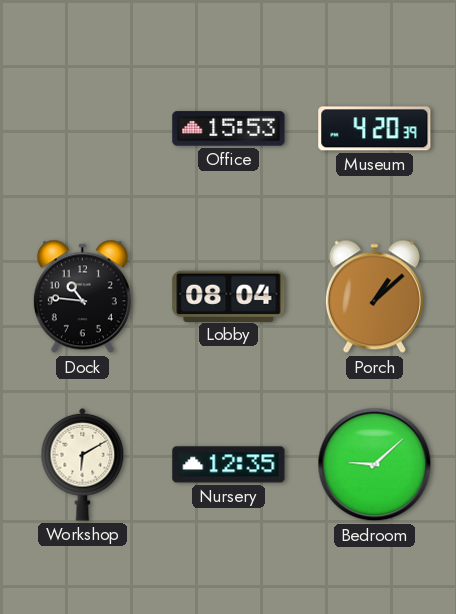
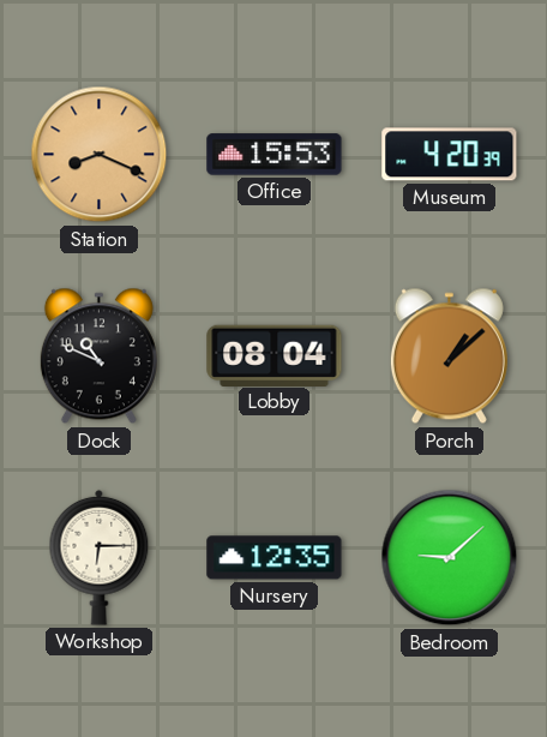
Station: none -> 8:19
Dock: 10:46 -> 10:49
Workshop: 6:10 -> 6:15
